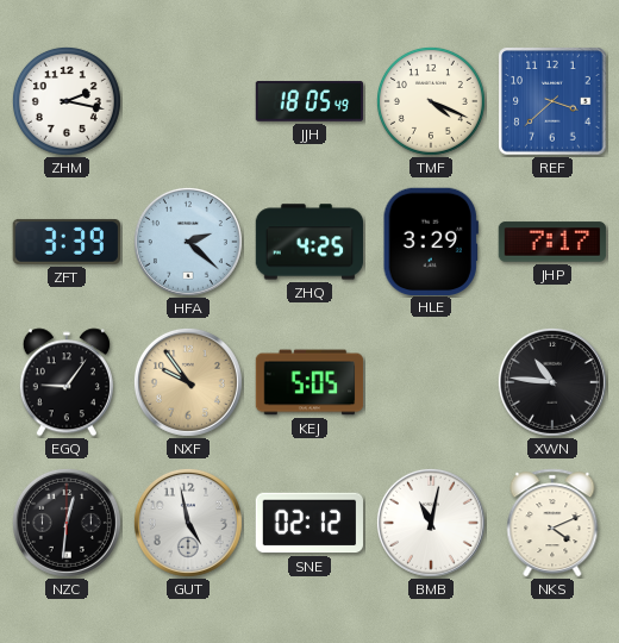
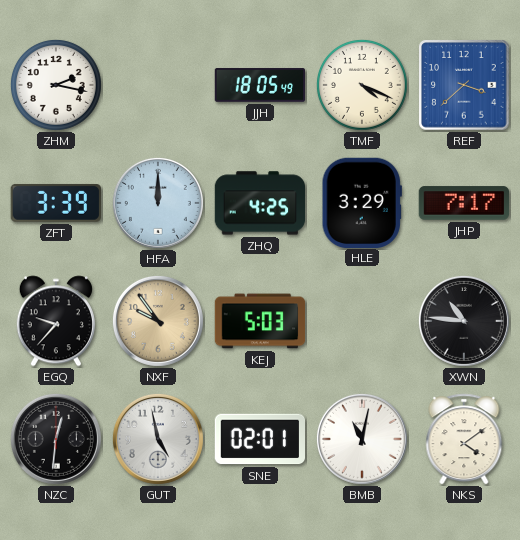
HFA: 2:22 -> 12:00
EGQ: 9:06 -> 9:37
KEJ: 5:05 -> 5:03
SNE: 02:12 -> 02:01
NKS: 4:11 -> 4:09
